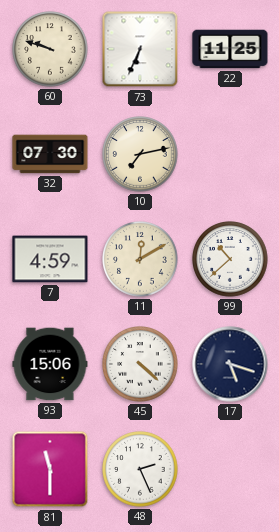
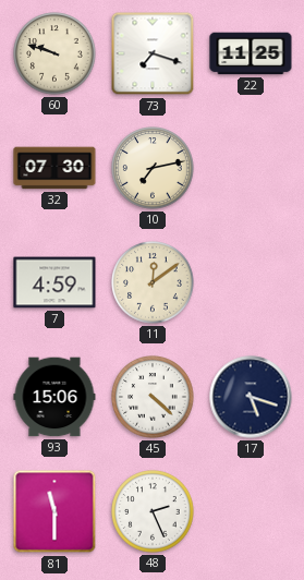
73: 6:34 -> 7:18
11: 12:10 -> 12:09
99: 10:38 -> none
